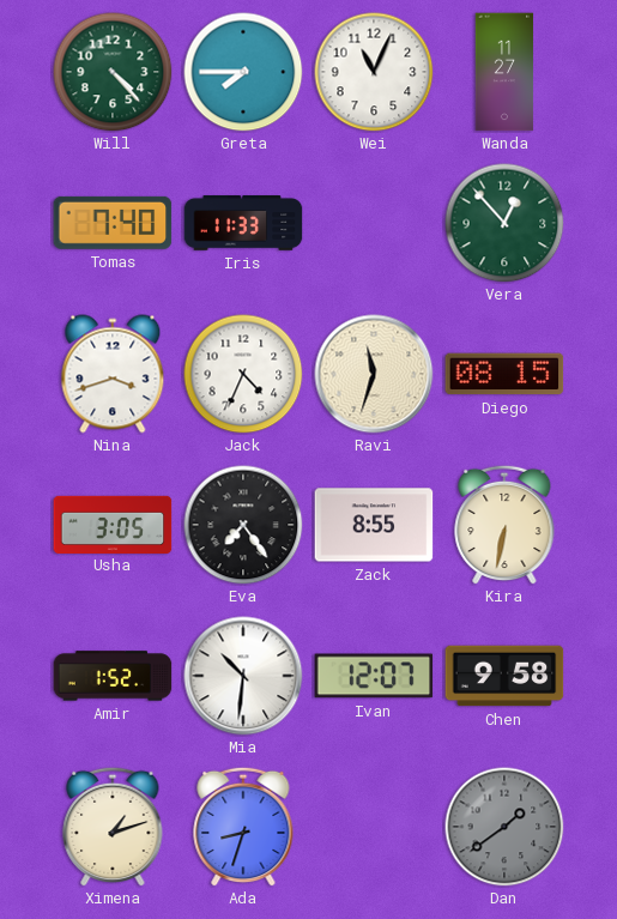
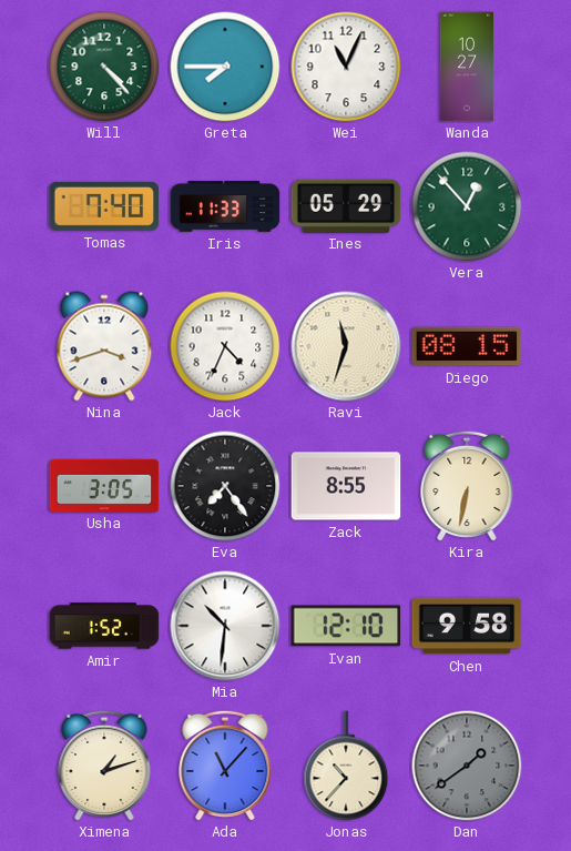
Wanda: 11:27 -> 10:27
Ines: none -> 05:29
Ivan: 12:07 -> 12:10
Ada: 8:33 -> 11:07
Jonas: none -> 10:37
